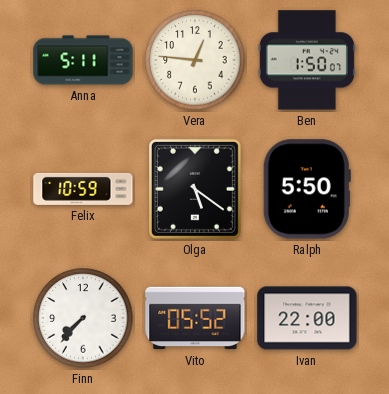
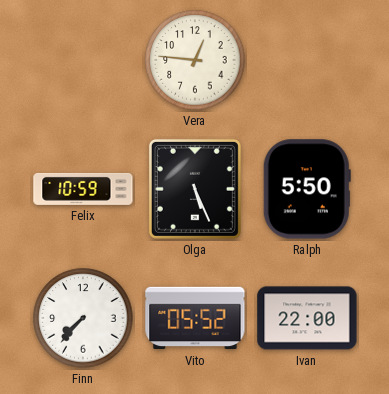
Anna: 5:11 -> none
Ben: 1:50 -> none
Olga: 5:21 -> 5:26
